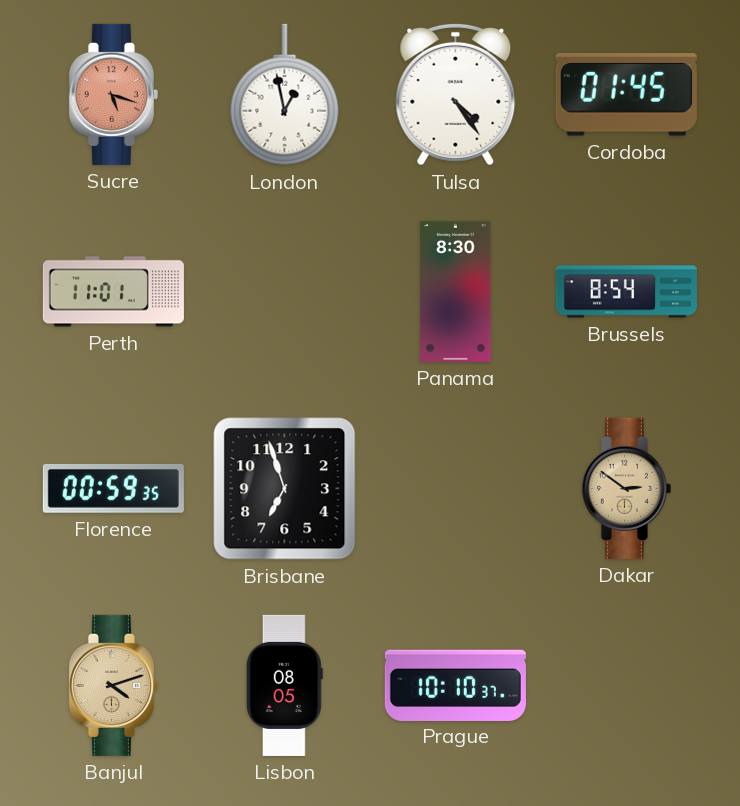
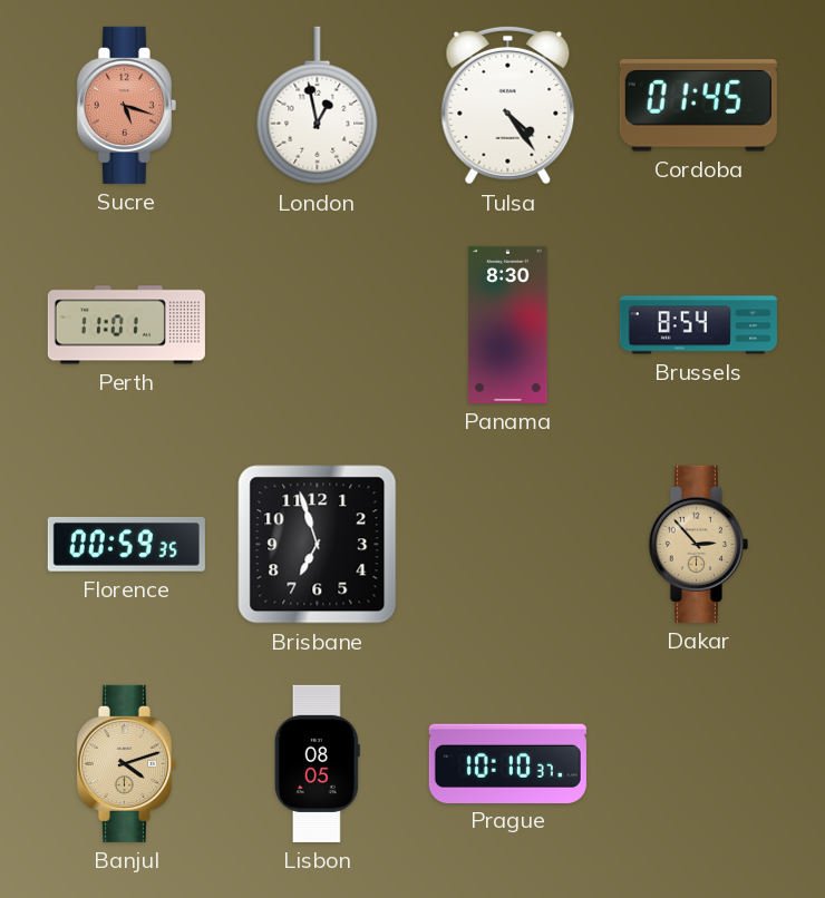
Dakar: 2:51 -> 2:53
